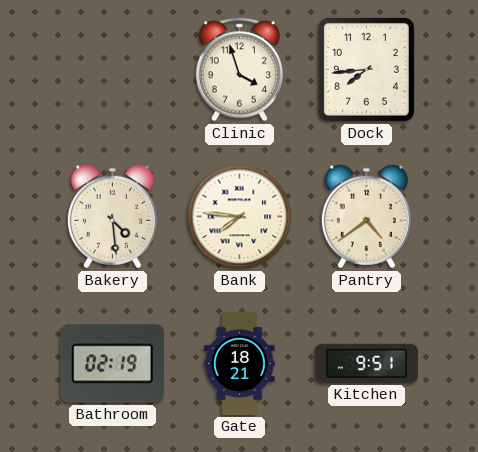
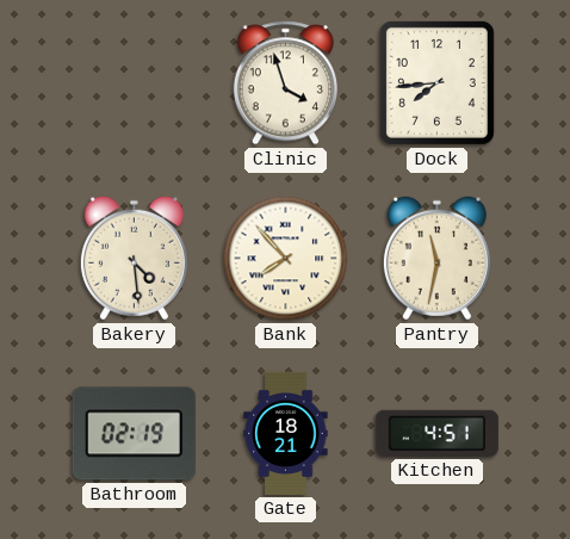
Bank: 7:46 -> 7:53
Pantry: 4:39 -> 11:32
Kitchen: 9:51 -> 4:51
